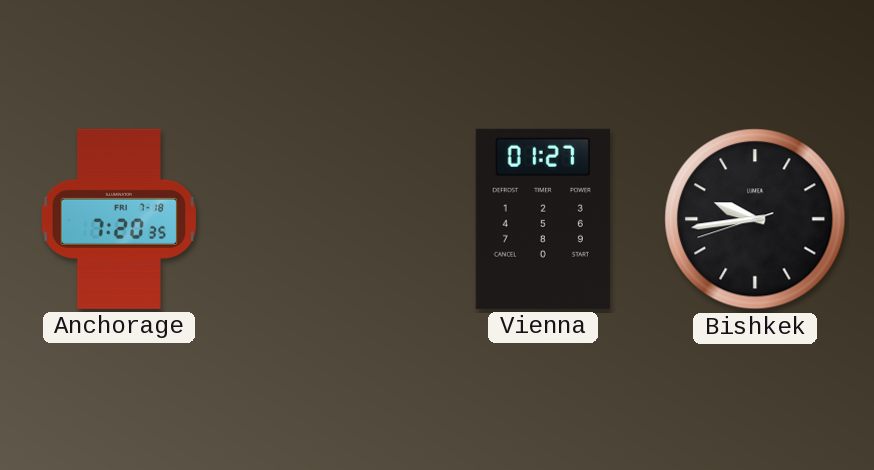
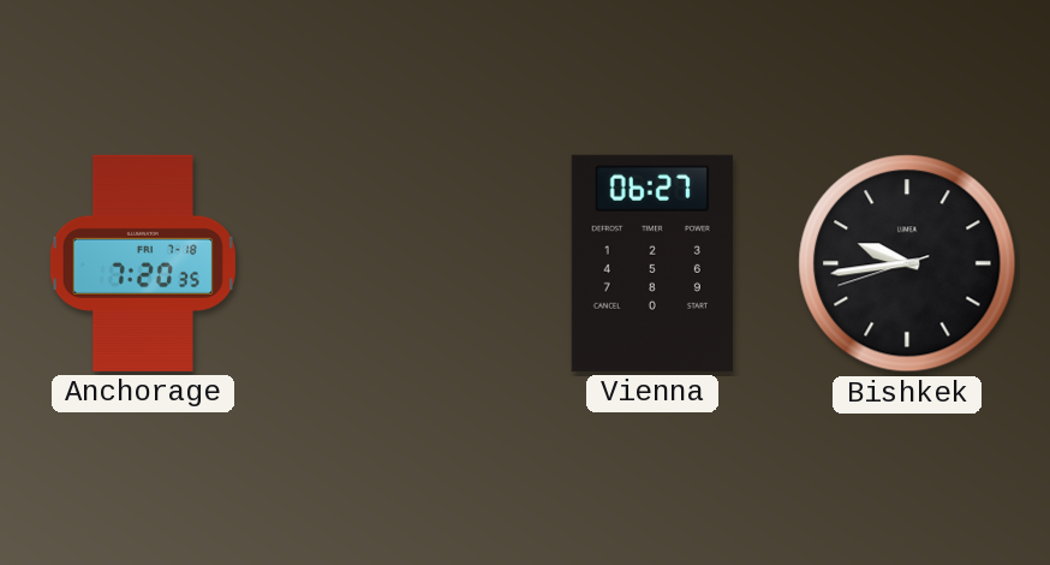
Vienna: 01:27 -> 06:27
